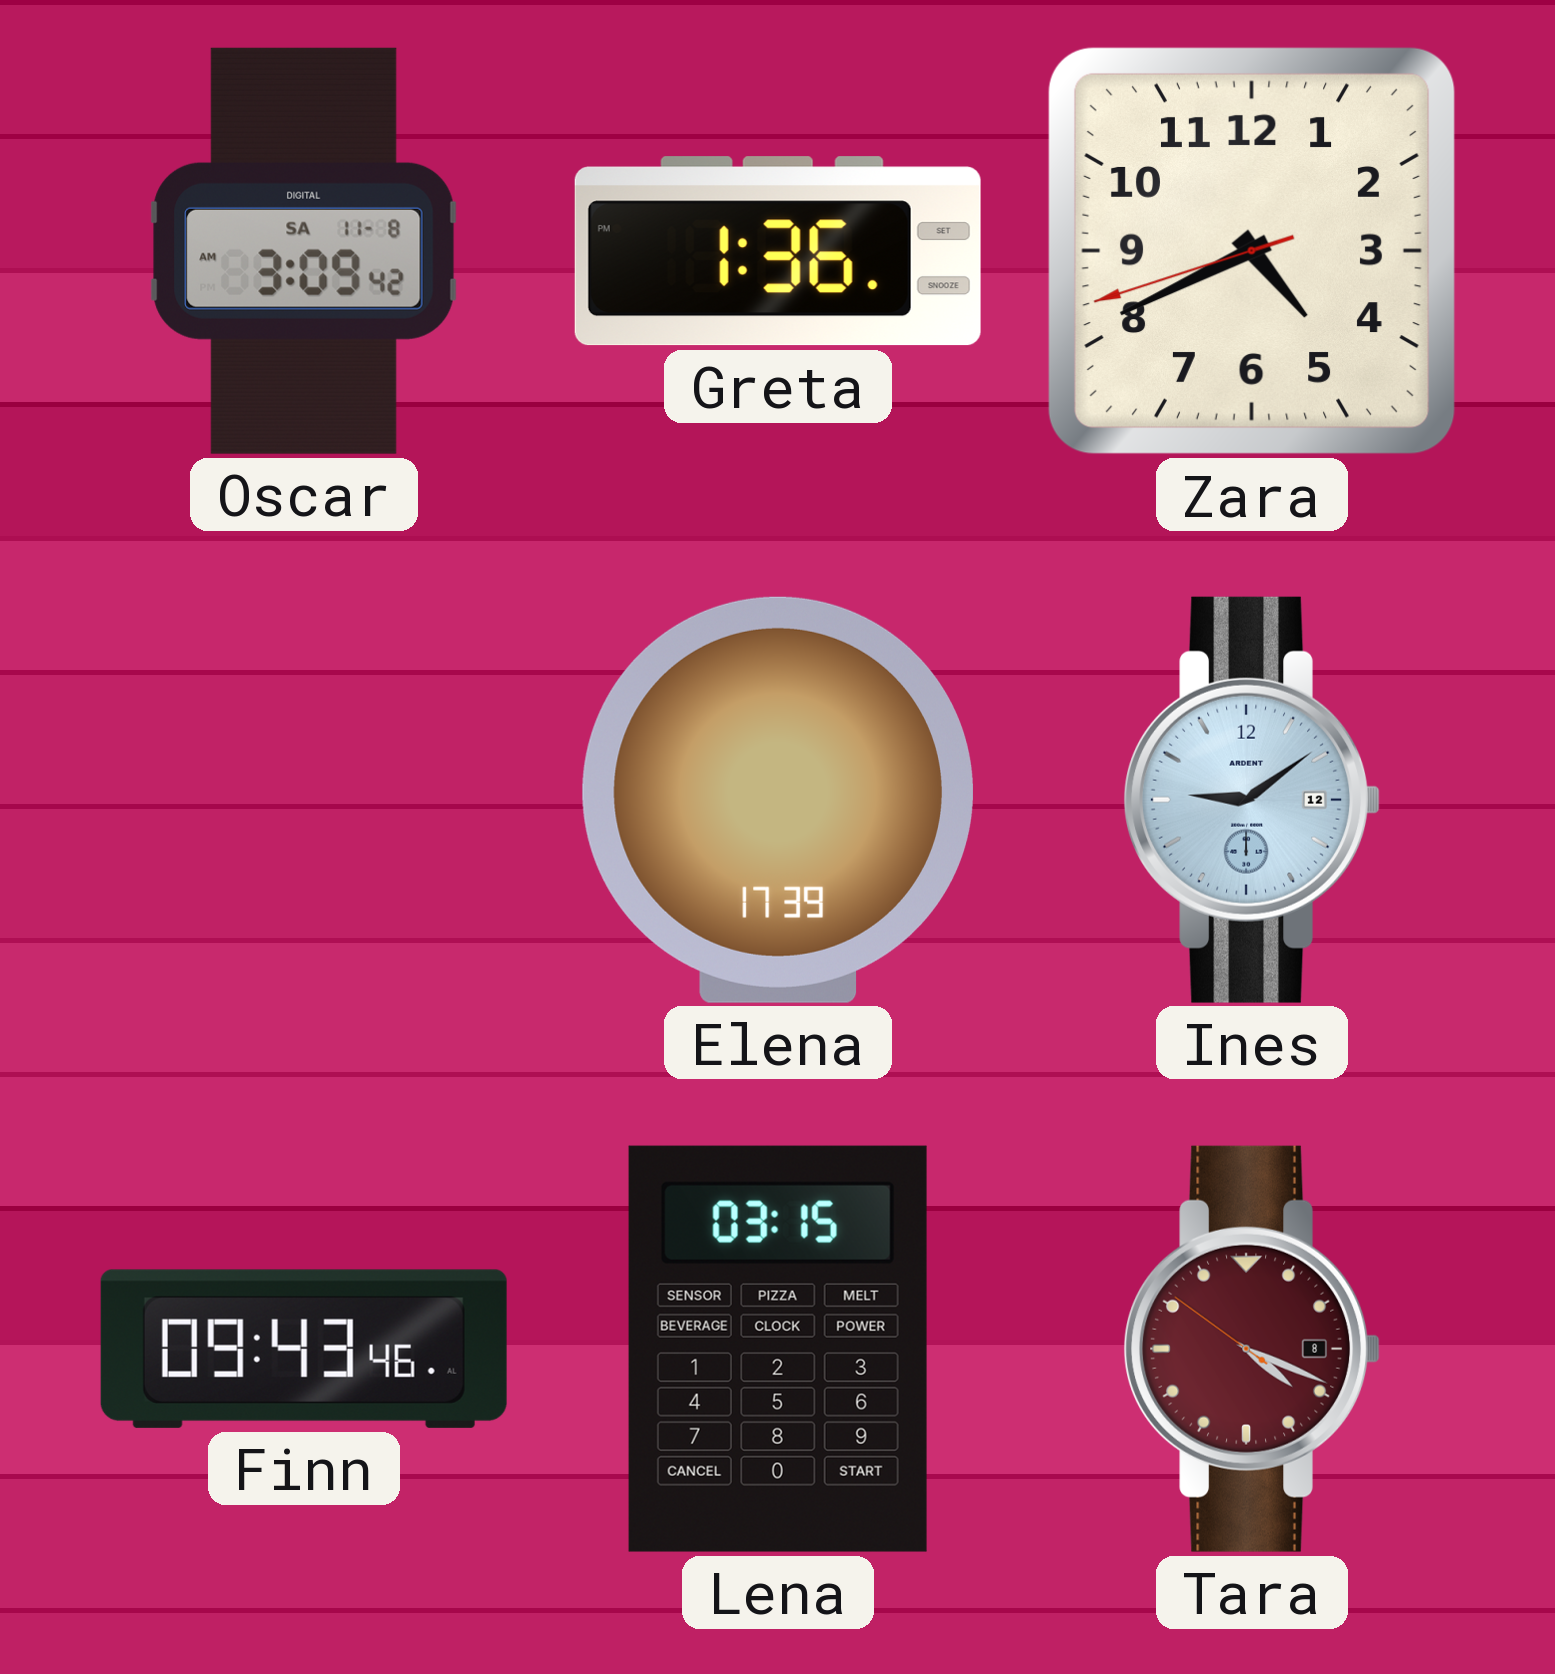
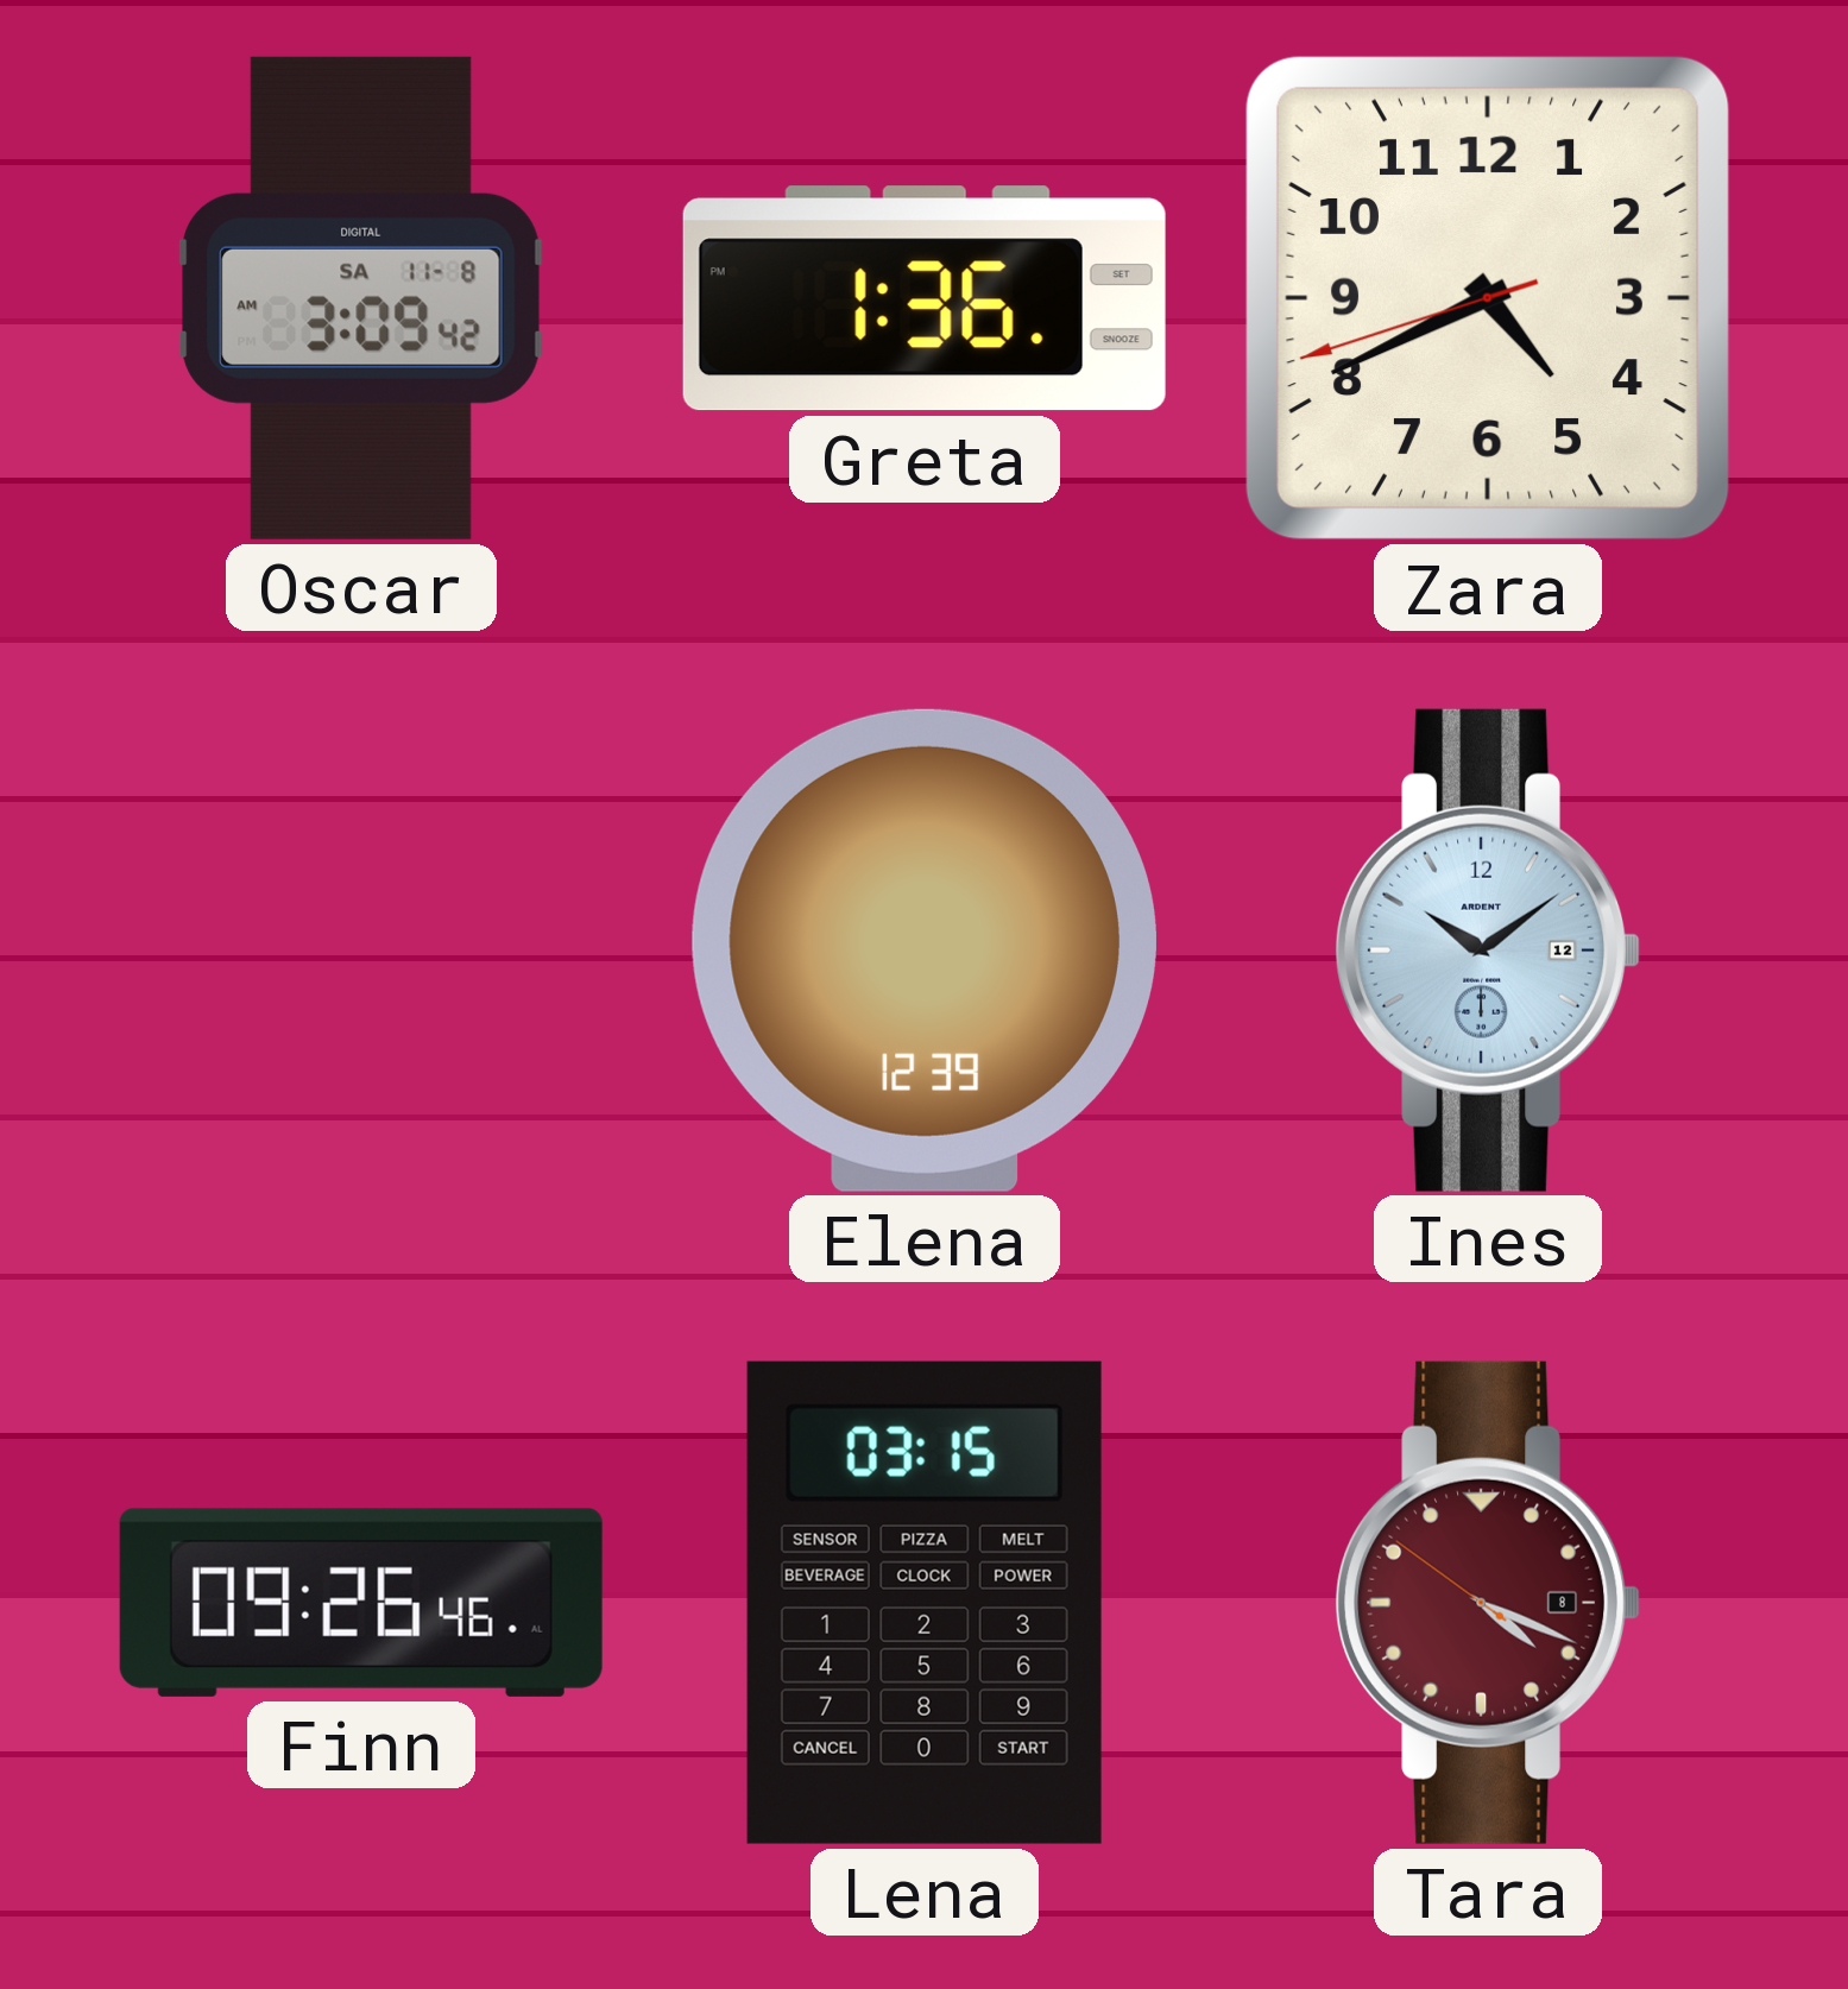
Elena: 17:39 -> 12:39
Ines: 9:09 -> 10:09
Finn: 09:43 -> 09:26
